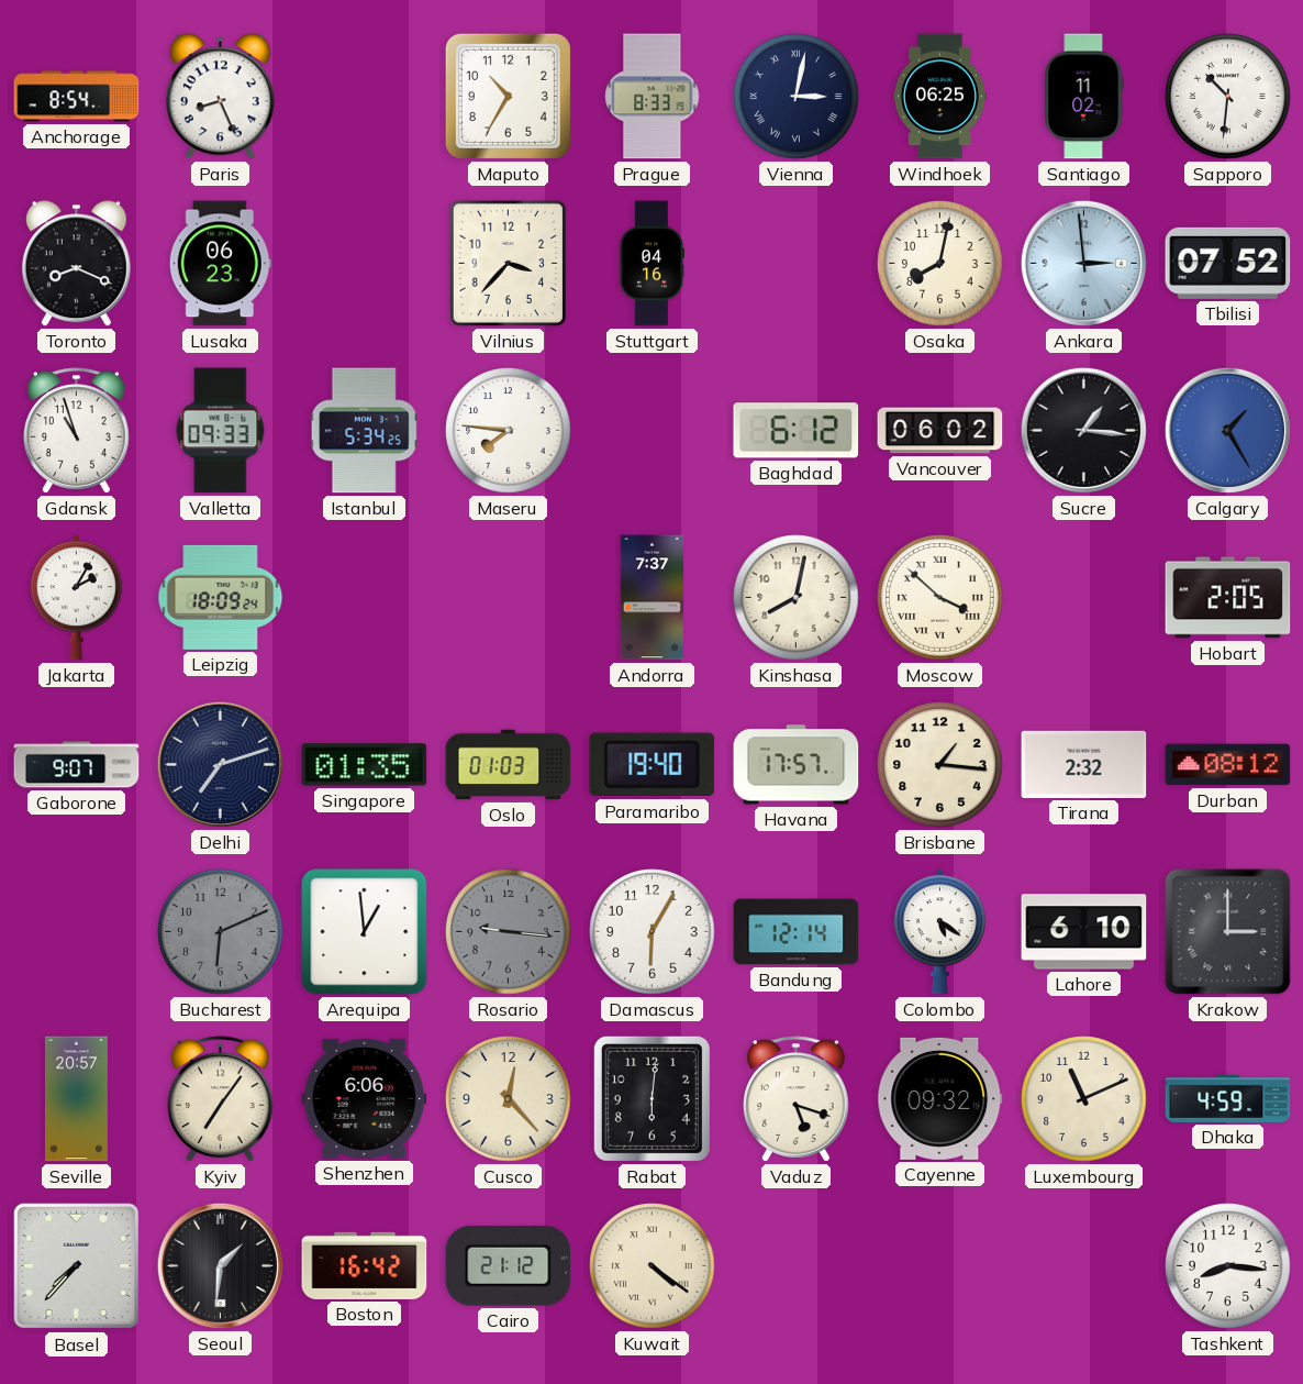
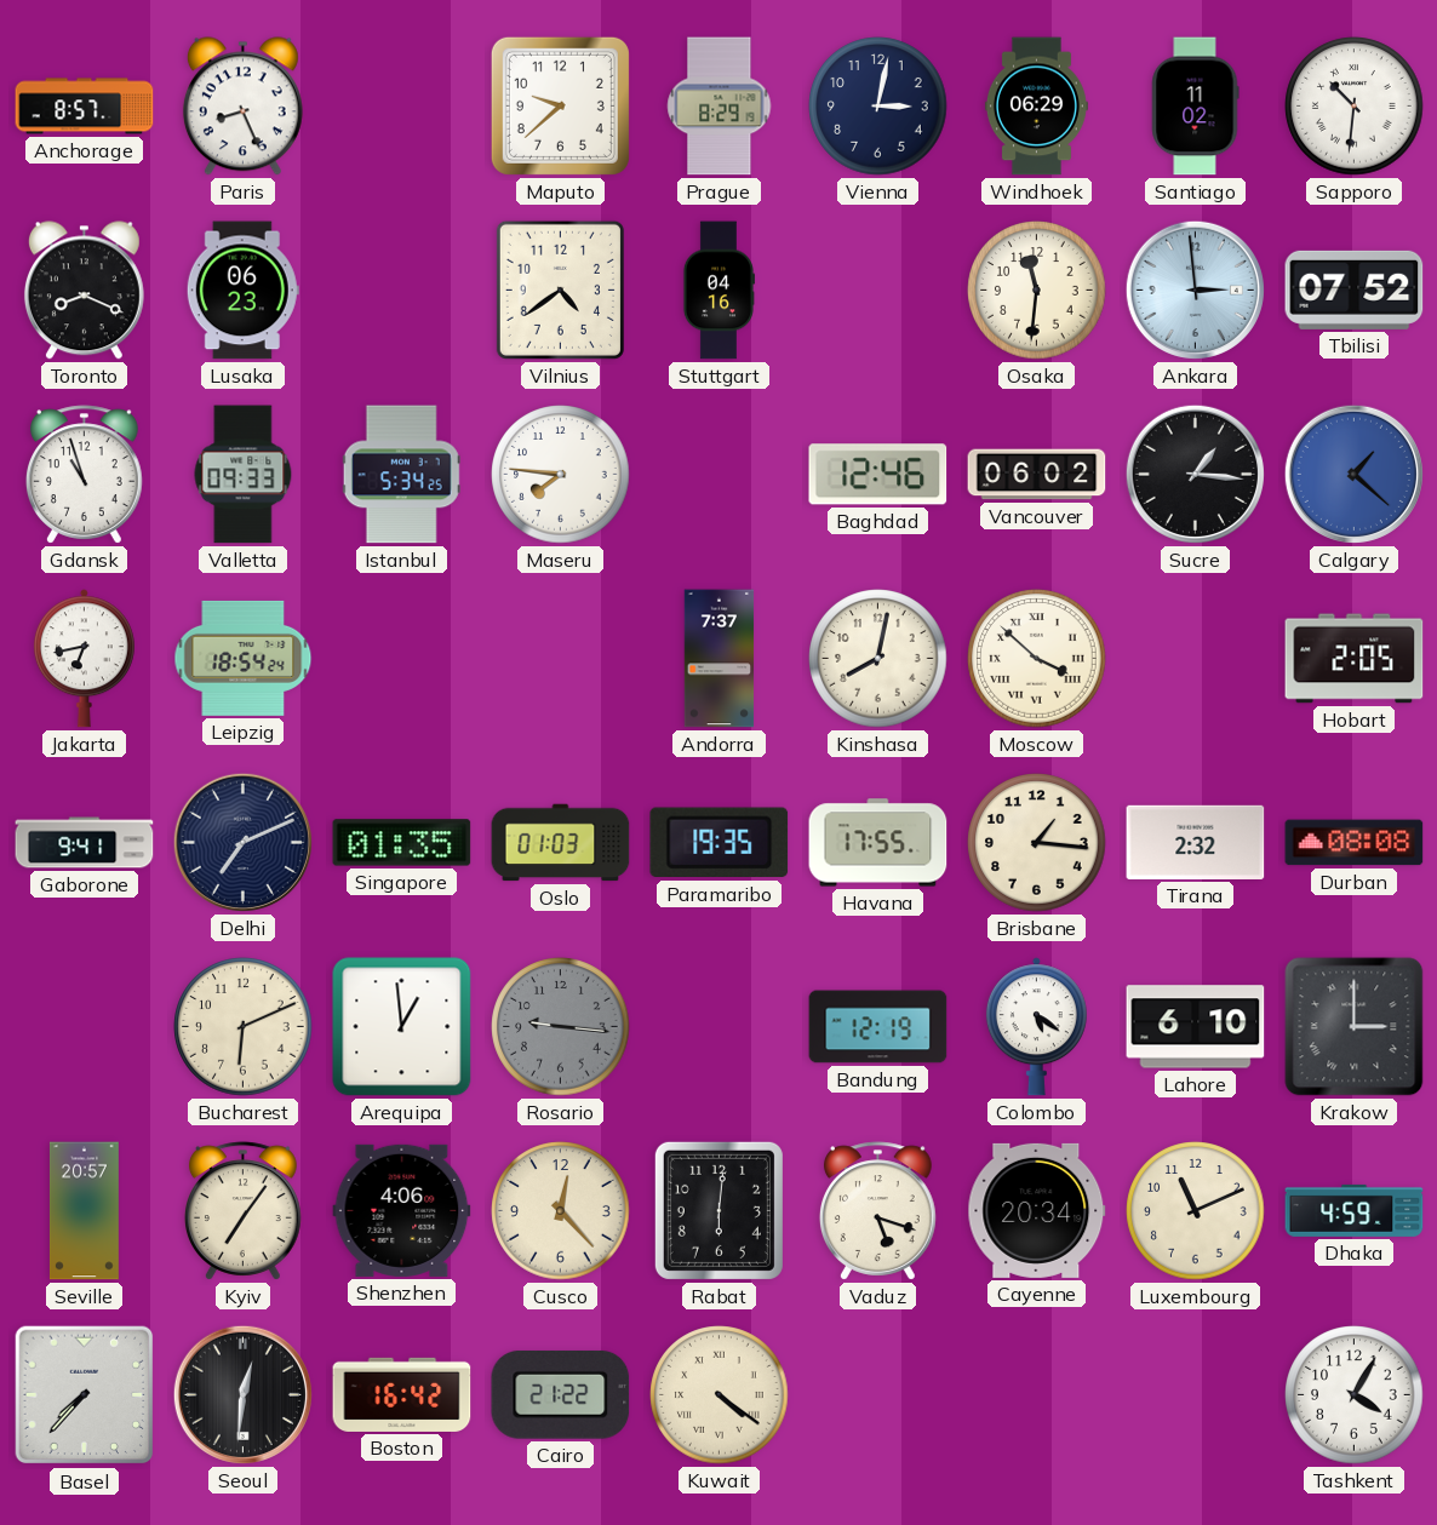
Anchorage: 8:54 -> 8:57
Maputo: 10:35 -> 9:38
Prague: 8:33 -> 8:29
Vienna numerals: Roman -> Arabic
Windhoek: 06:25 -> 06:29
Vilnius: 3:37 -> 4:39
Osaka: 8:02 -> 11:31
Baghdad: 6:12 -> 12:46
Calgary: 1:25 -> 1:22
Jakarta: 2:05 -> 6:43
Leipzig: 18:09 -> 18:54
Gaborone: 9:07 -> 9:41
Delhi: 7:12 -> 7:11
Paramaribo: 19:40 -> 19:35
Havana: 17:57 -> 17:55
Durban: 08:12 -> 08:08
Bucharest dial: grey -> cream
Damascus: 6:05 -> none
Bandung: 12:14 -> 12:19
Shenzhen: 6:06 -> 4:06
Cayenne: 09:32 -> 20:34
Seoul: 1:31 -> 12:31
Cairo: 21:12 -> 21:22
Tashkent: 8:16 -> 4:05
